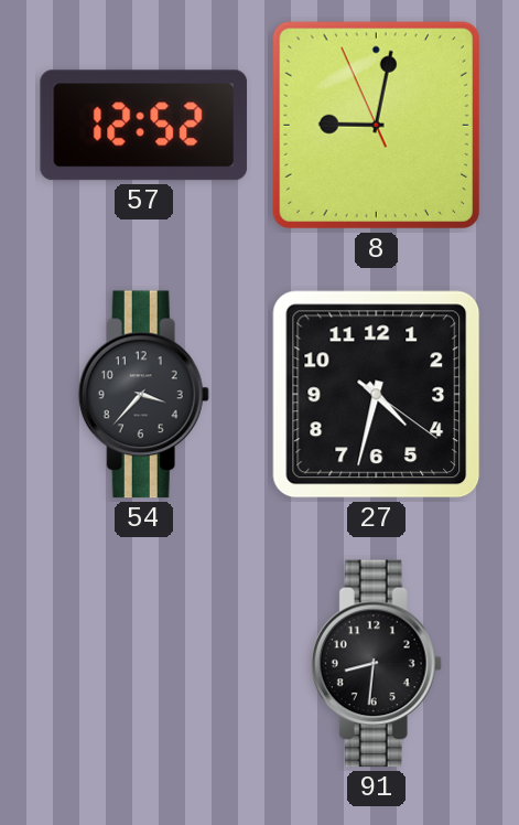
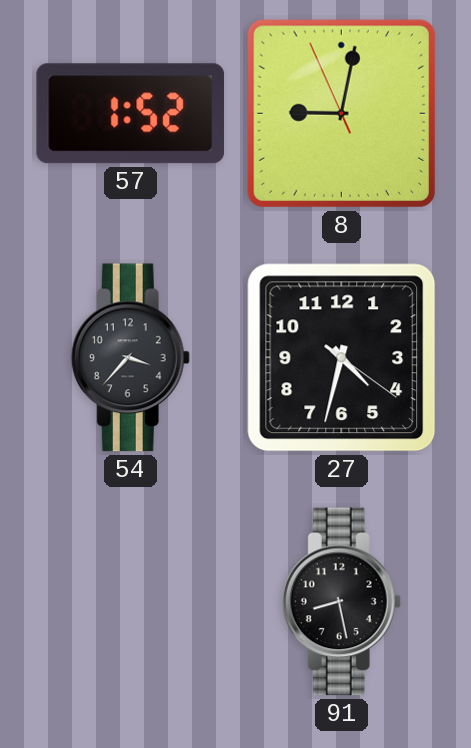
57: 12:52 -> 1:52
91: 8:31 -> 8:28
